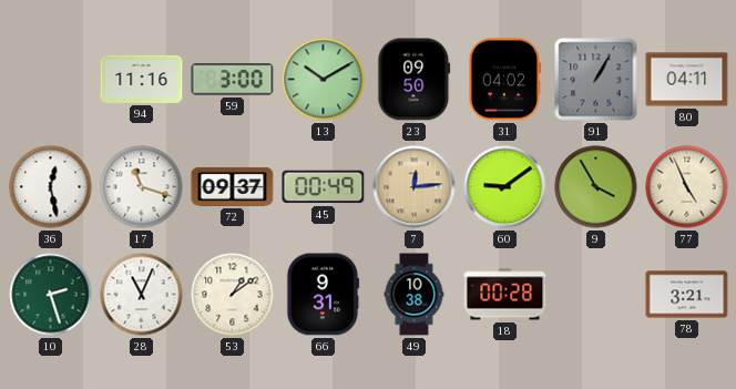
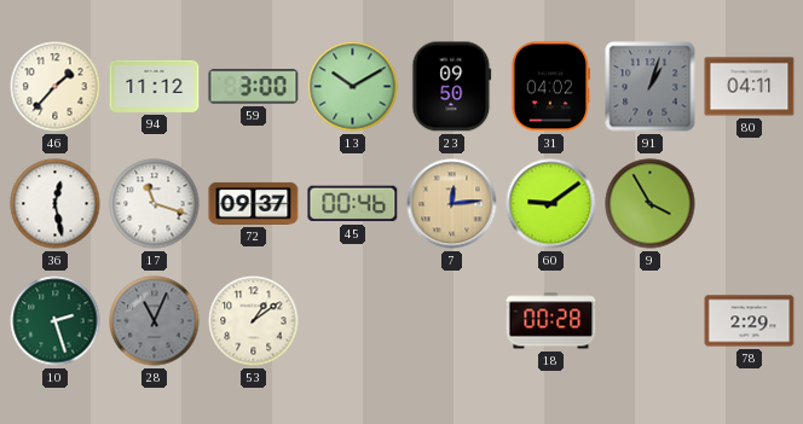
46: none -> 1:37
94: 11:16 -> 11:12
91: 1:05 -> 1:03
45: 00:49 -> 00:46
77: 4:56 -> none
28 dial: white -> grey
66: 9:31 -> none
49: 10:38 -> none
78: 3:21 -> 2:29
